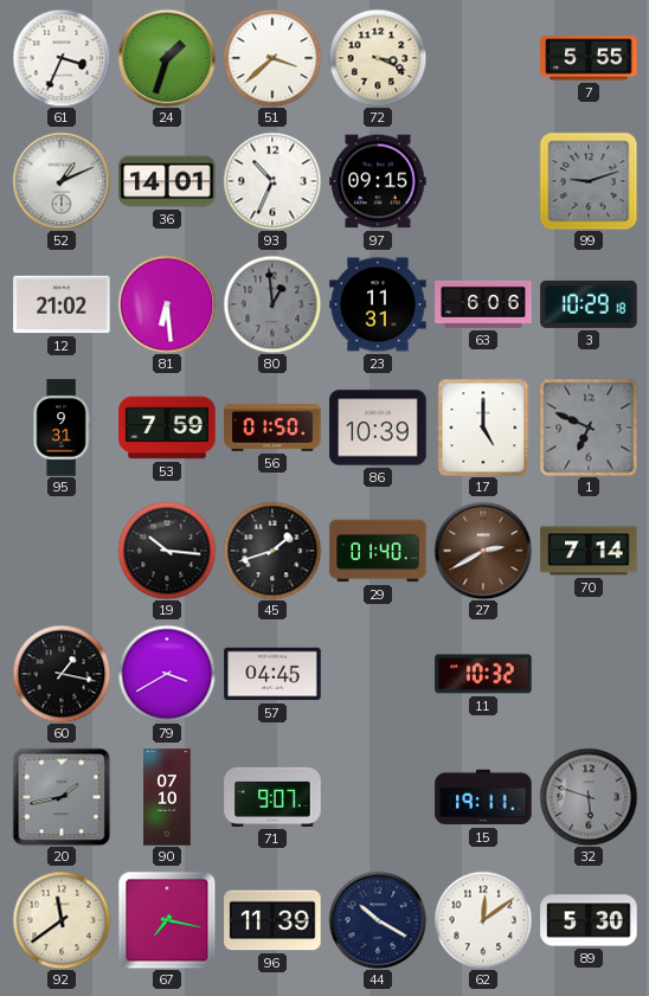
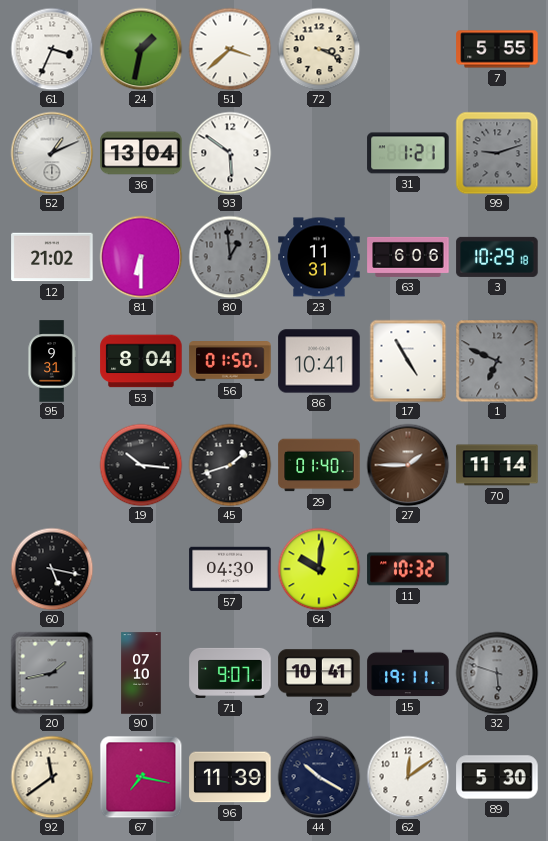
24: 1:33 -> 1:32
36: 14:01 -> 13:04
93: 10:34 -> 5:51
97: 09:15 -> none
31: none -> 1:21
81: 6:29 -> 6:30
53: 7:59 -> 8:04
86: 10:39 -> 10:41
17: 5:00 -> 4:55
27: 2:40 -> 1:45
70: 7:14 -> 11:14
60: 1:17 -> 5:17
79: 3:40 -> none
57: 04:45 -> 04:30
64: none -> 10:01
2: none -> 10:41
